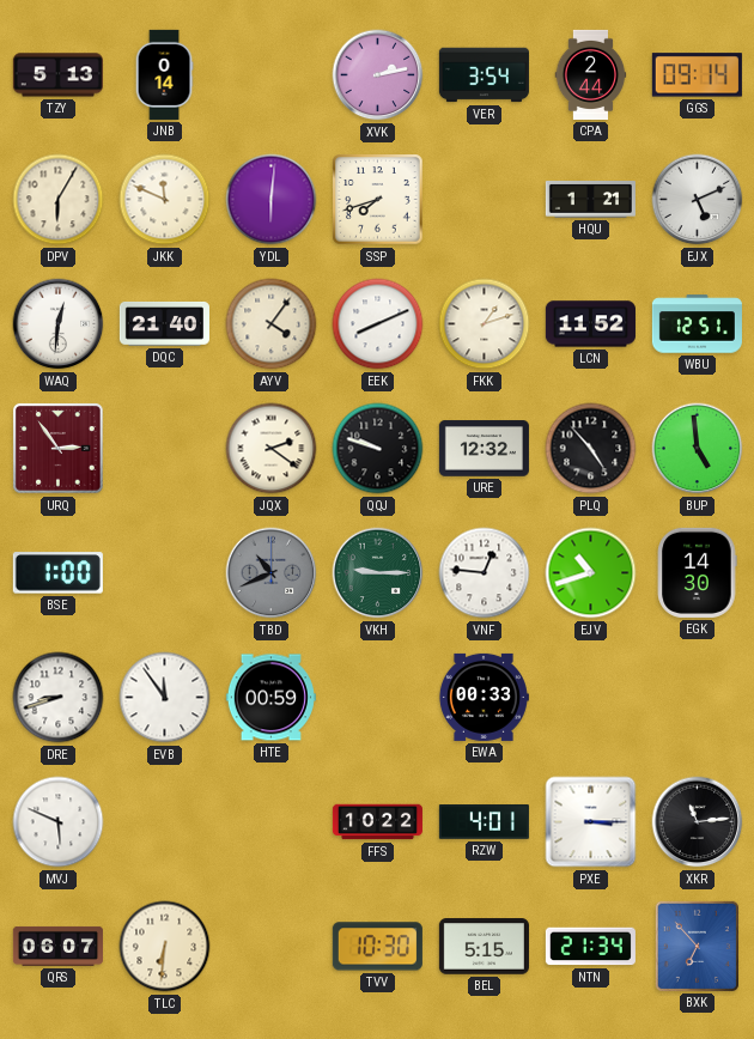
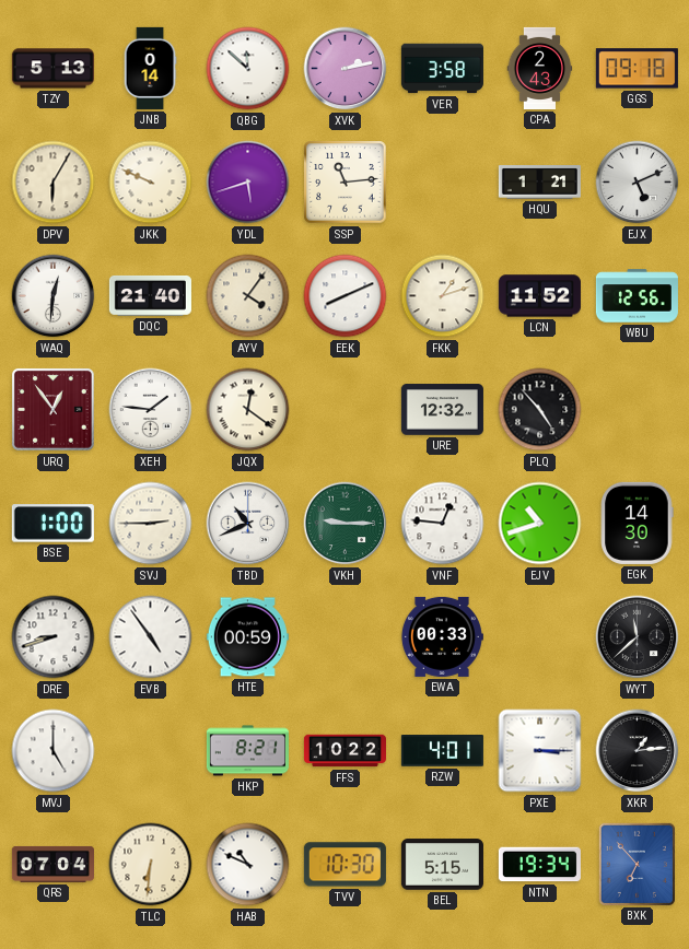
QBG: none -> 11:52
VER: 3:54 -> 3:58
CPA: 2:44 -> 2:43
GGS: 09:14 -> 09:18
JKK: 11:49 -> 9:49
YDL: 6:01 -> 5:42
SSP: 7:42 -> 11:14
WBU: 12:51 -> 12:56
URQ: 2:54 -> 12:54
XEH: none -> 1:46
JQX: 2:21 -> 12:21
QQJ: 9:48 -> none
BUP: 4:59 -> none
SVJ: none -> 2:45
TBD dial: grey -> white
EVB: 11:54 -> 4:54
WYT: none -> 11:38
MVJ: 5:49 -> 5:00
HKP: none -> 8:21
XKR: 11:14 -> 1:14
QRS: 06:07 -> 07:04
HAB: none -> 10:49
NTN: 21:34 -> 19:34
